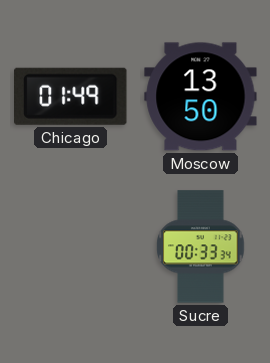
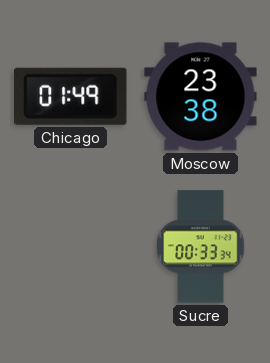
Moscow: 13:50 -> 23:38
